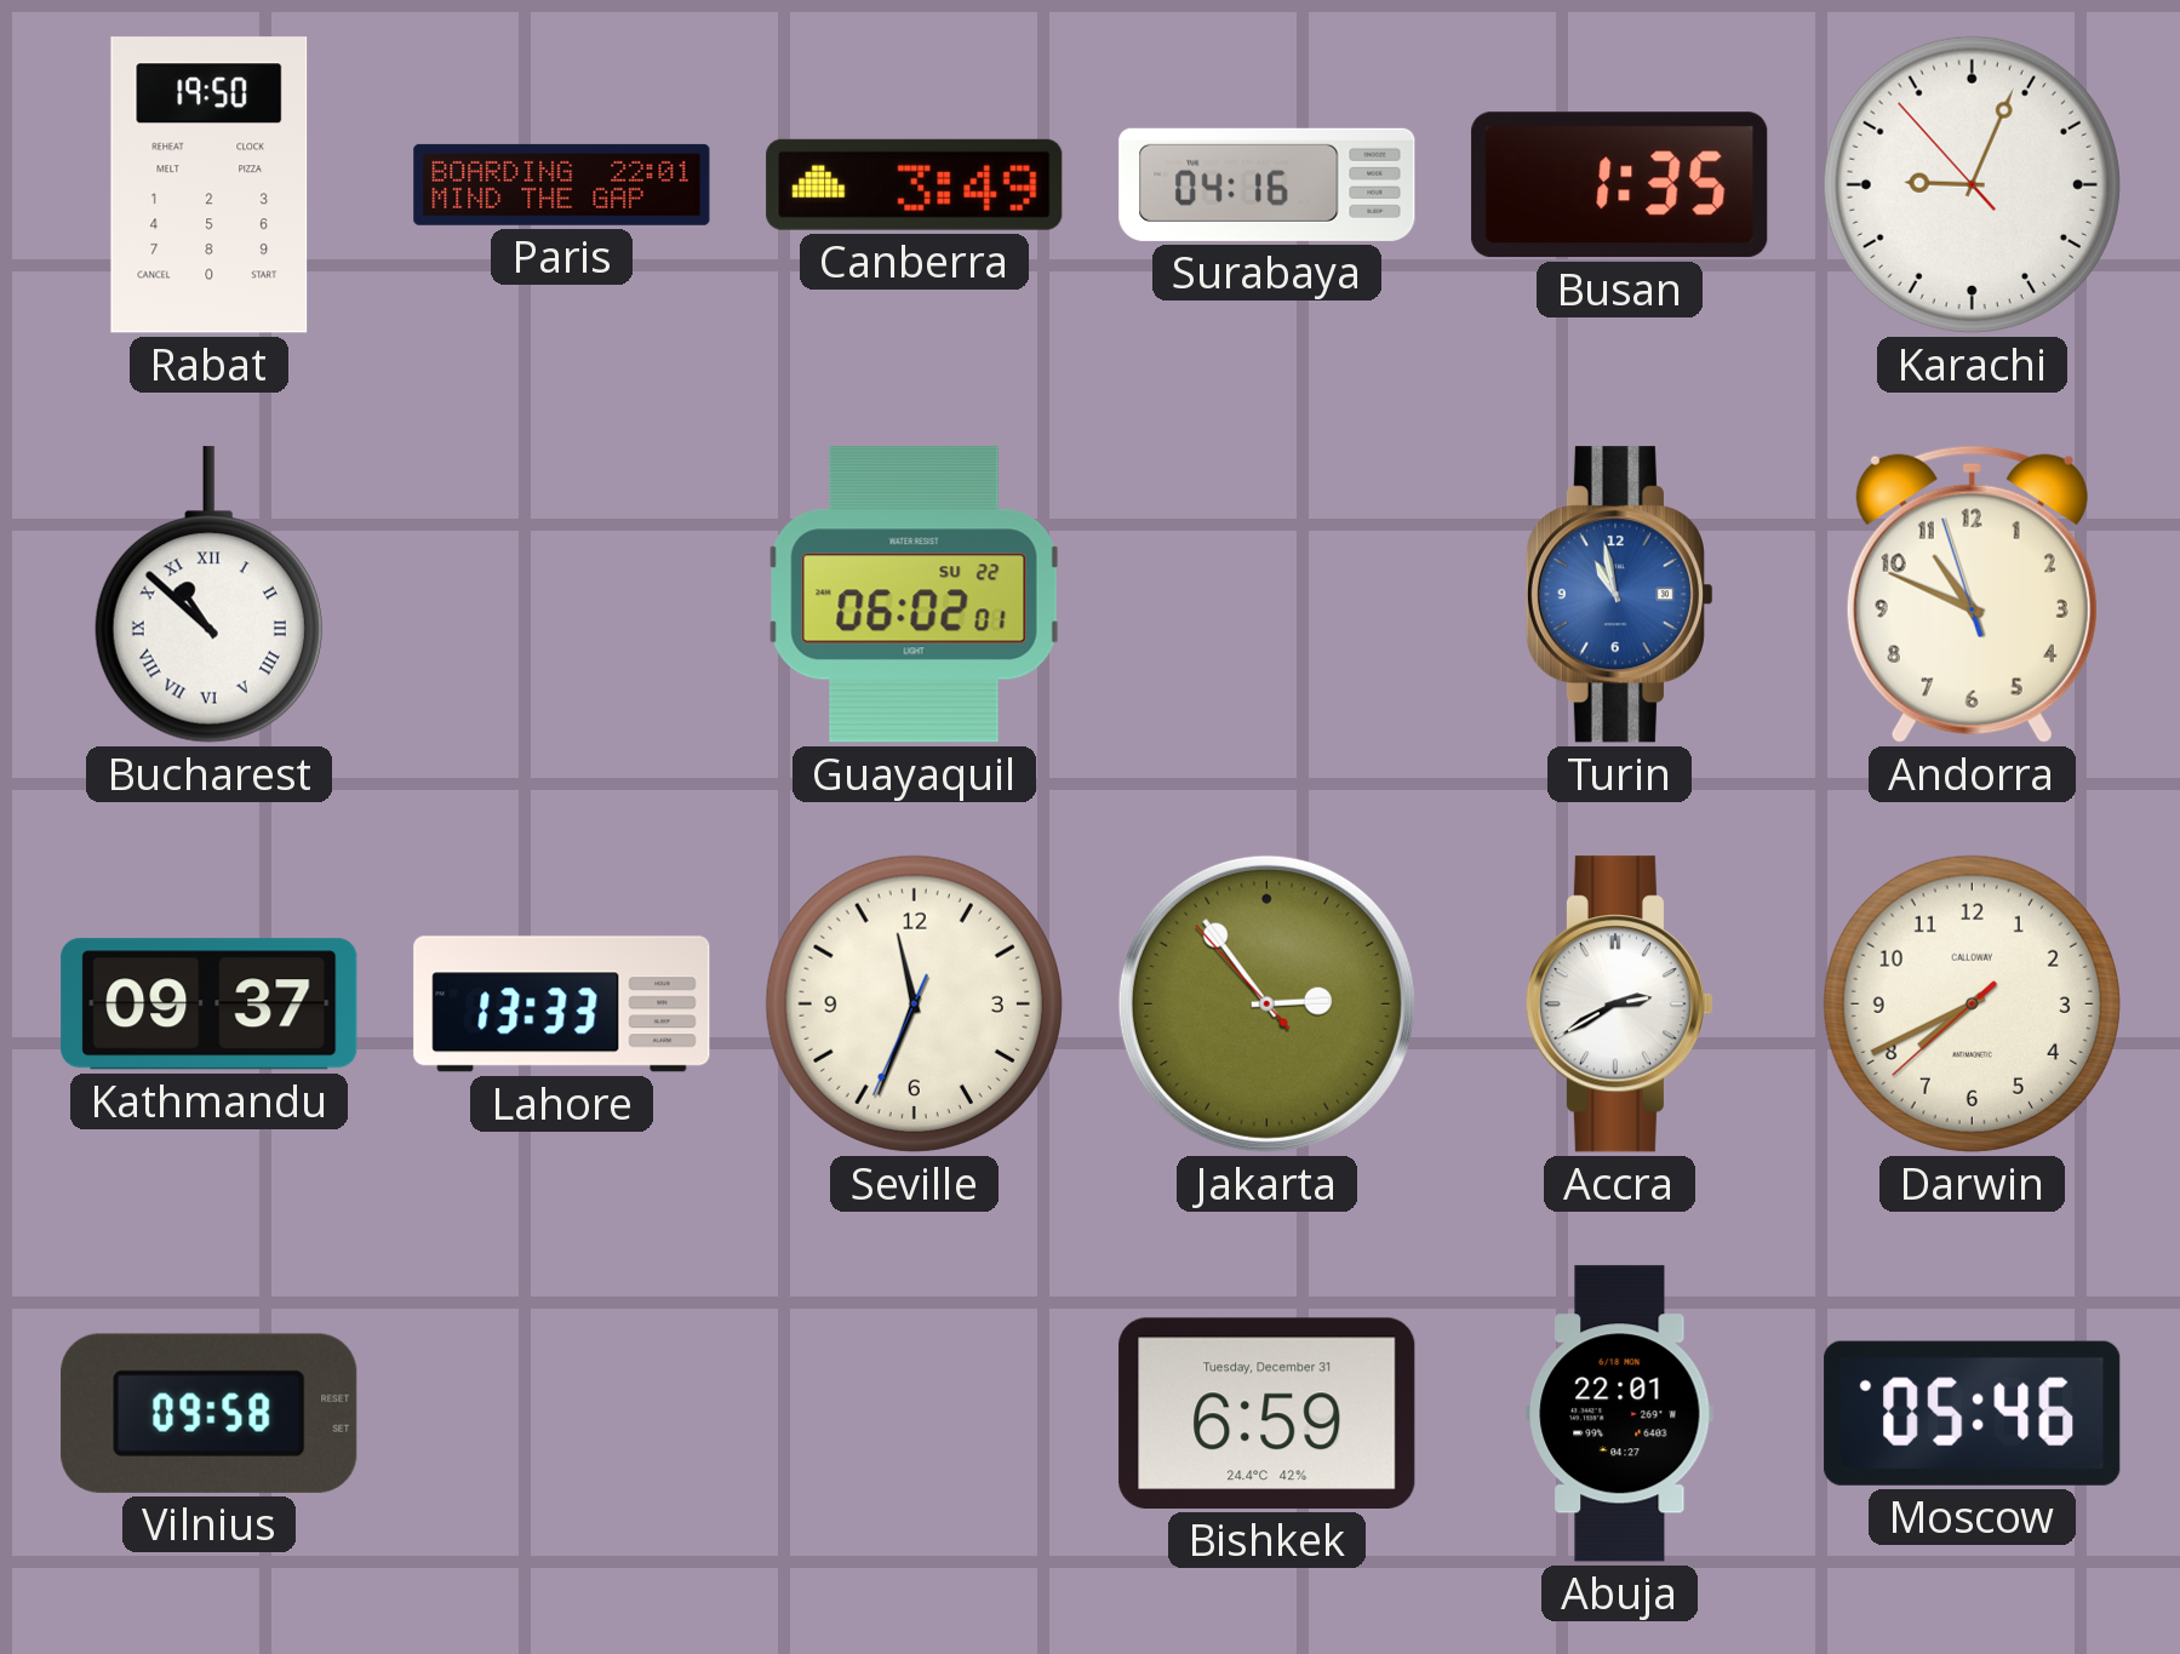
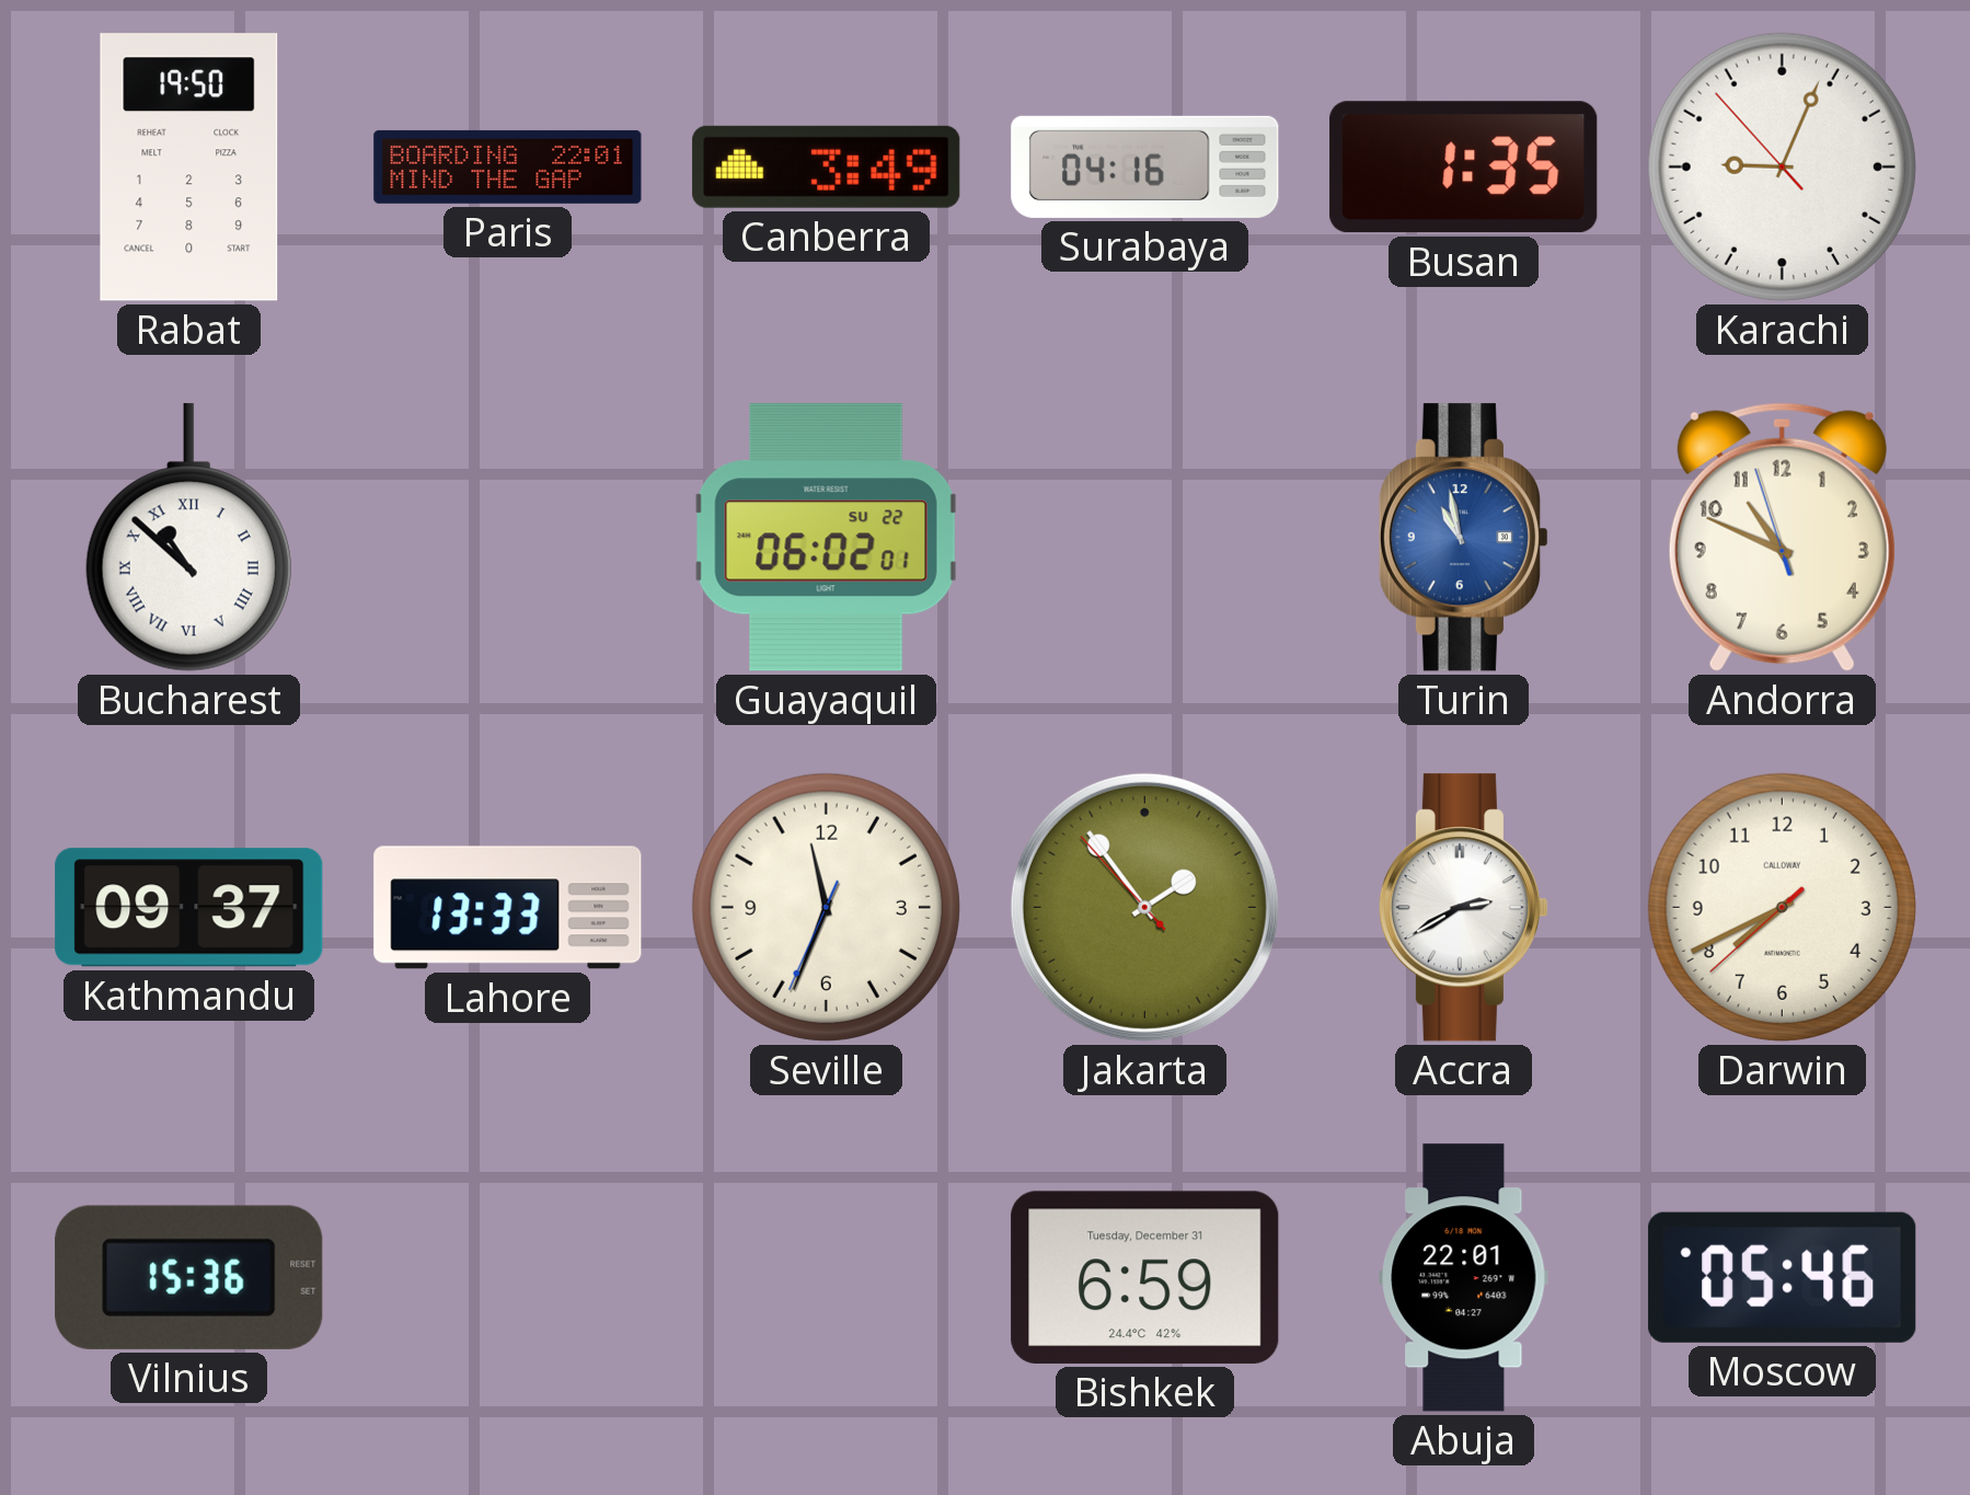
Jakarta: 2:53 -> 1:53
Vilnius: 09:58 -> 15:36
